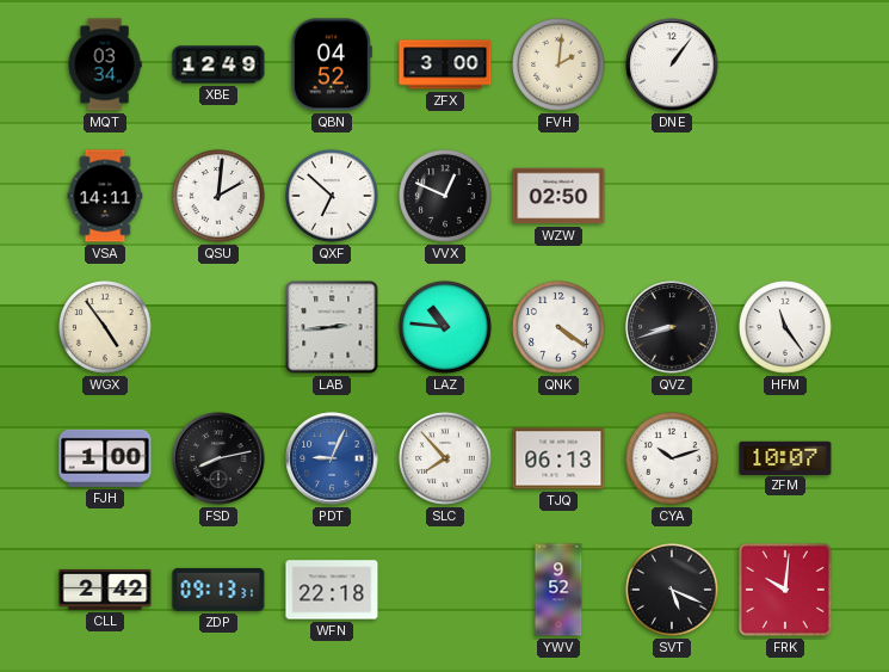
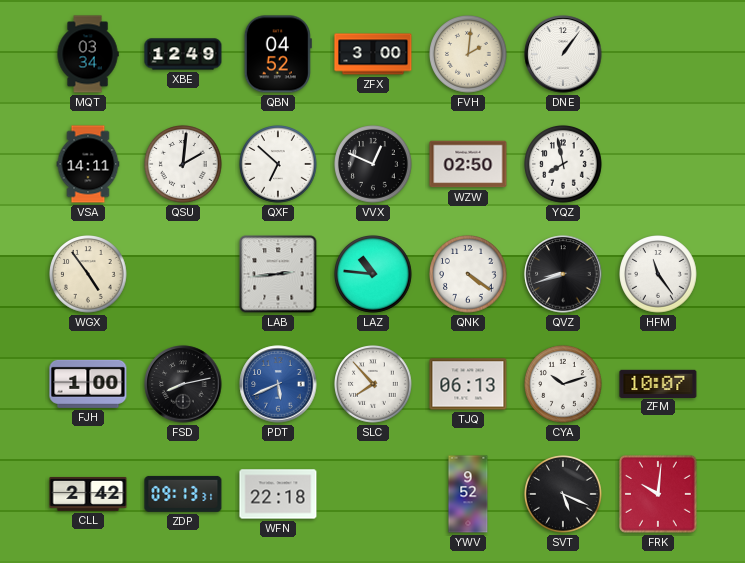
YQZ: none -> 7:58
PDT: 9:04 -> 5:41
